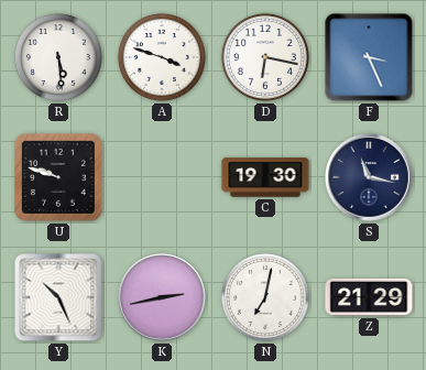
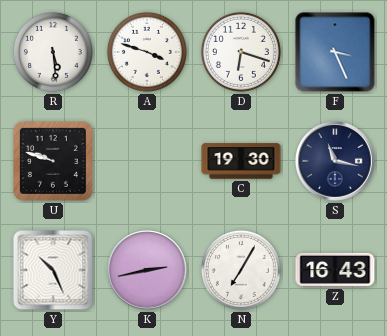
D: 6:17 -> 6:18
N: 7:02 -> 7:05
Z: 21:29 -> 16:43
